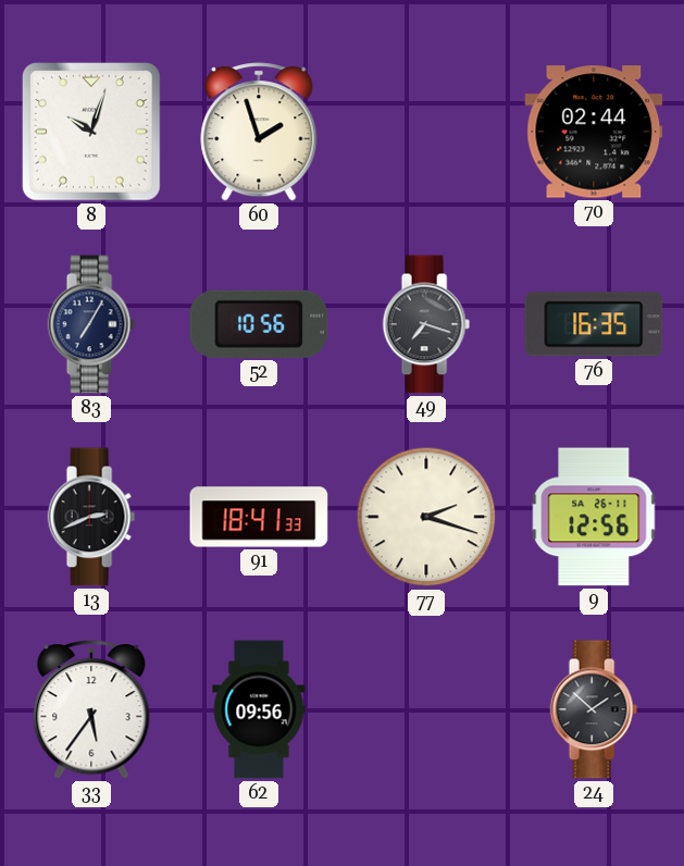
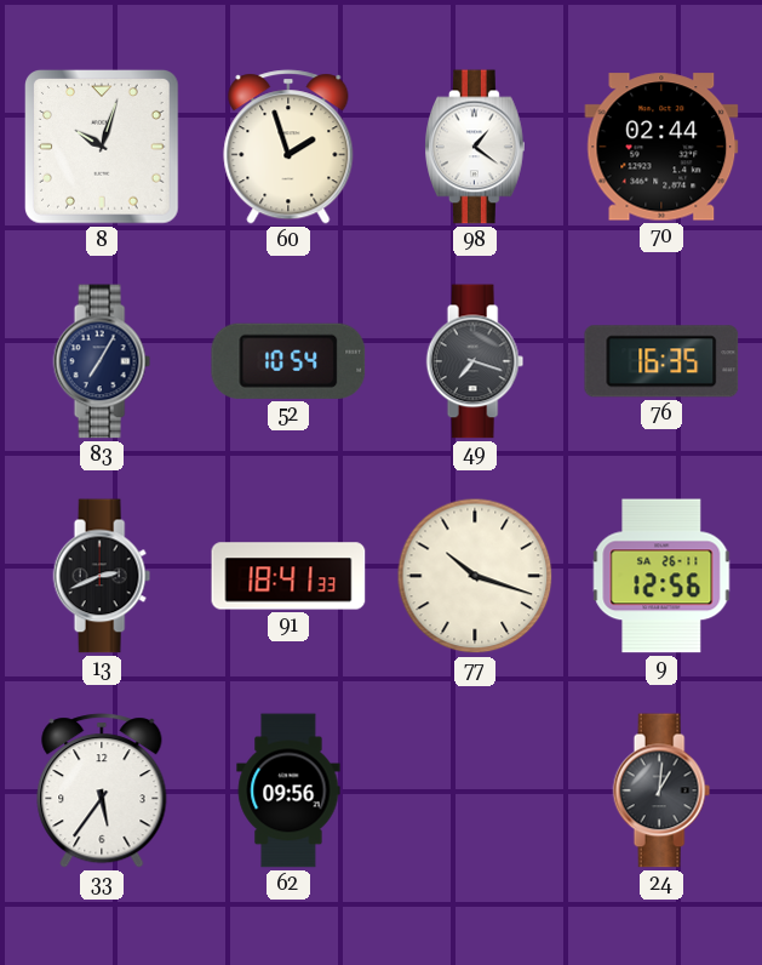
98: none -> 1:21
52: 10:56 -> 10:54
77: 2:18 -> 10:18
24: 1:52 -> 1:01
